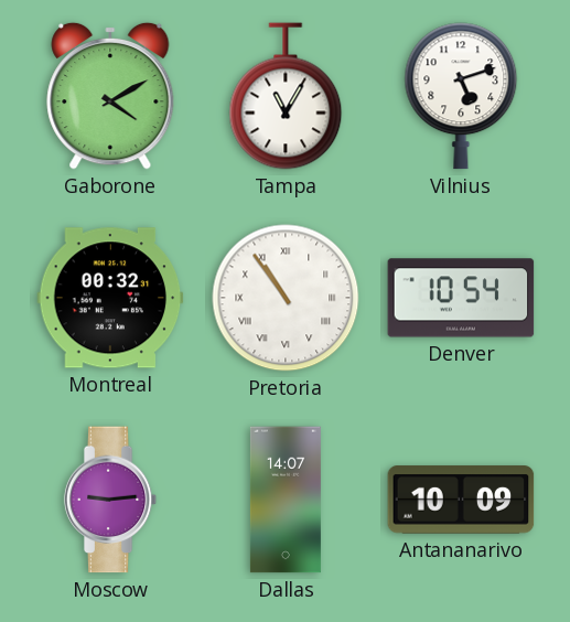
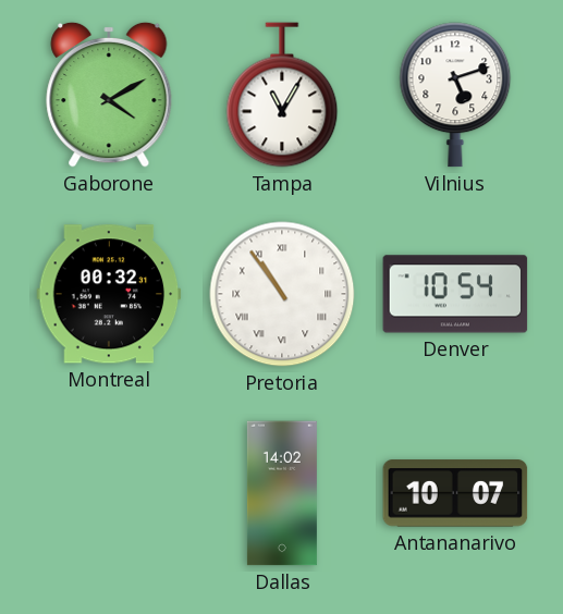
Moscow: 9:14 -> none
Dallas: 14:07 -> 14:02
Antananarivo: 10:09 -> 10:07
